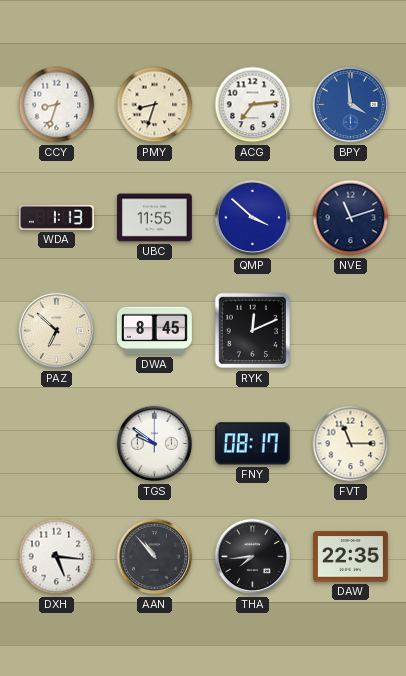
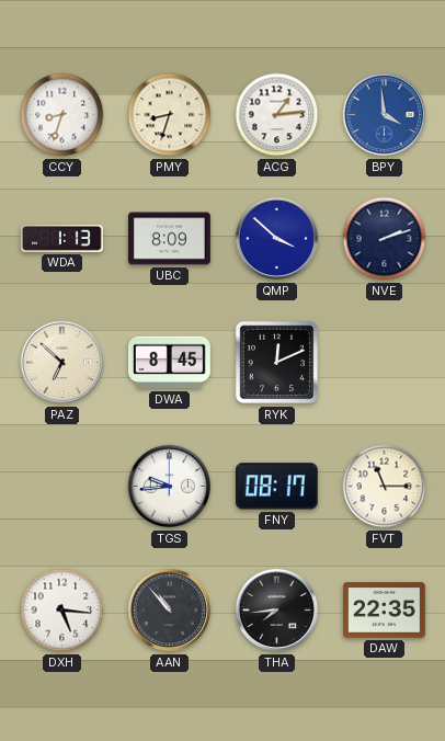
ACG: 7:14 -> 1:14
UBC: 11:55 -> 8:09
NVE: 11:12 -> 2:12
TGS: 9:51 -> 9:44
